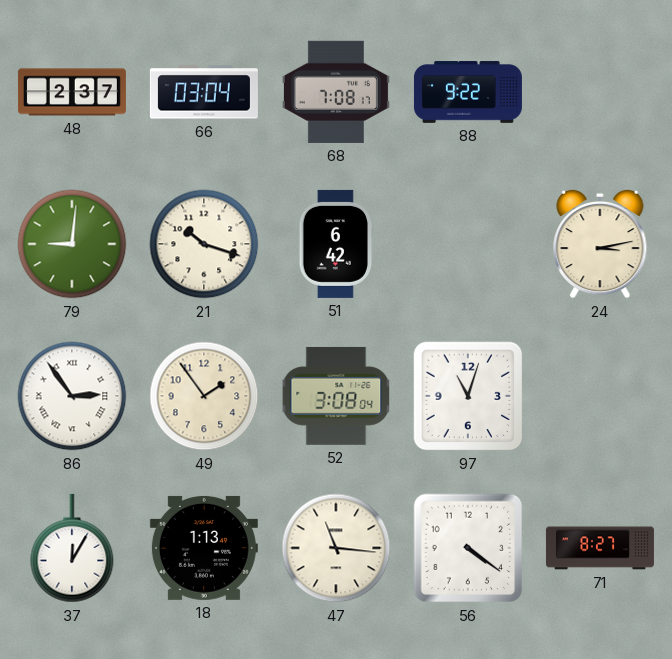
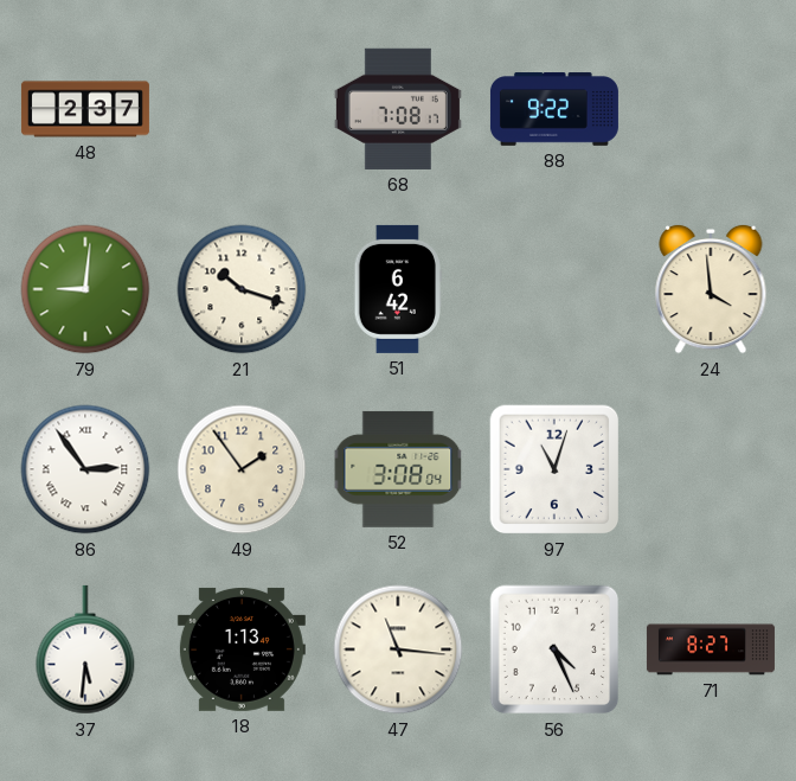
66: 03:04 -> none
24: 3:13 -> 3:59
37: 12:05 -> 5:31
56: 4:21 -> 4:26
